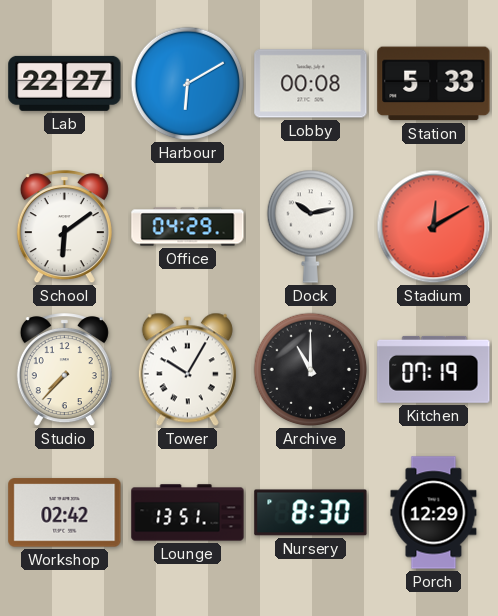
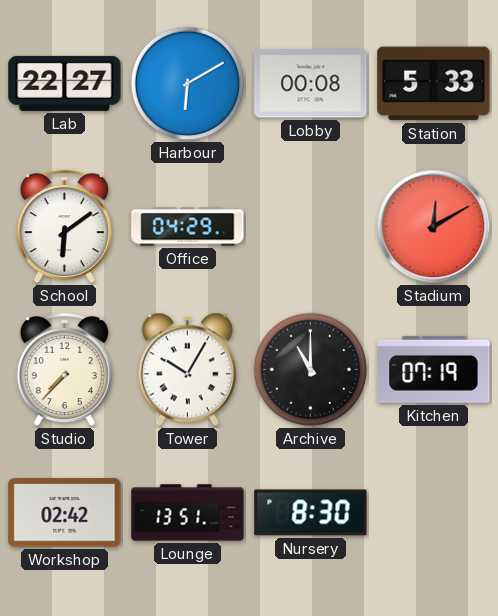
Dock: 10:13 -> none
Porch: 12:29 -> none
